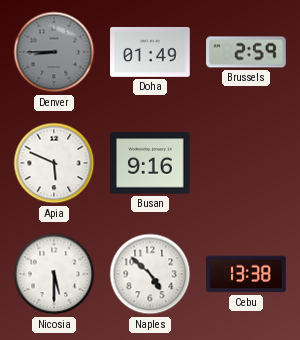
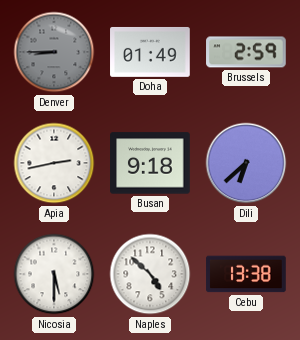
Apia: 5:49 -> 2:43
Busan: 9:16 -> 9:18
Dili: none -> 6:38
